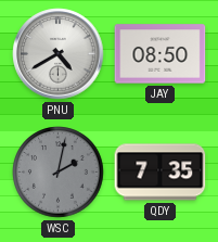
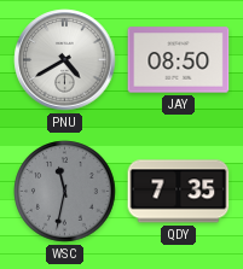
WSC: 2:02 -> 11:32
